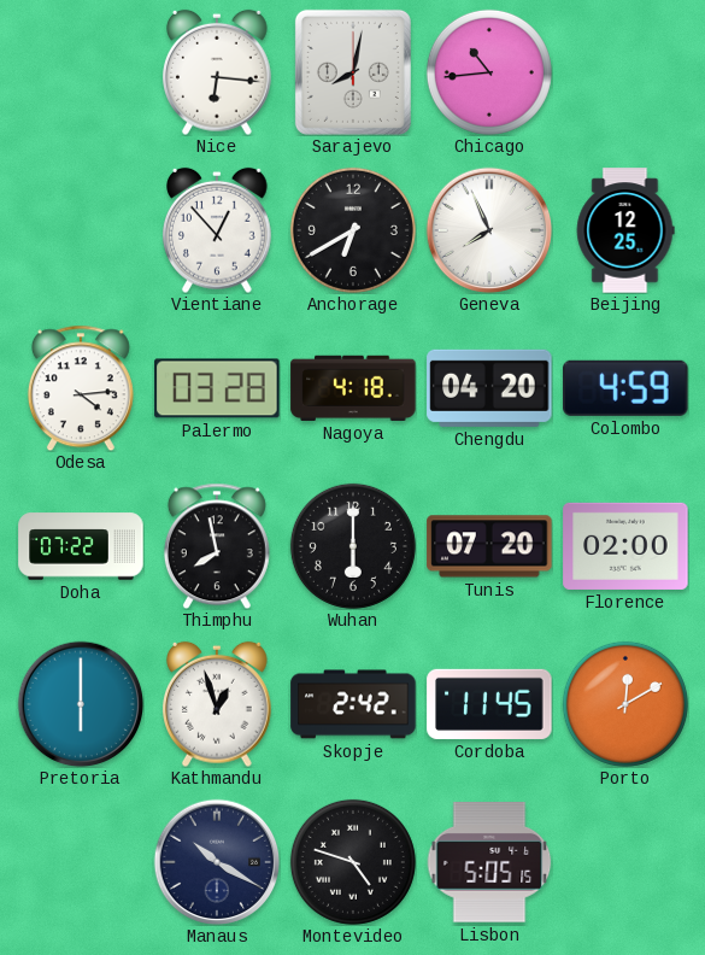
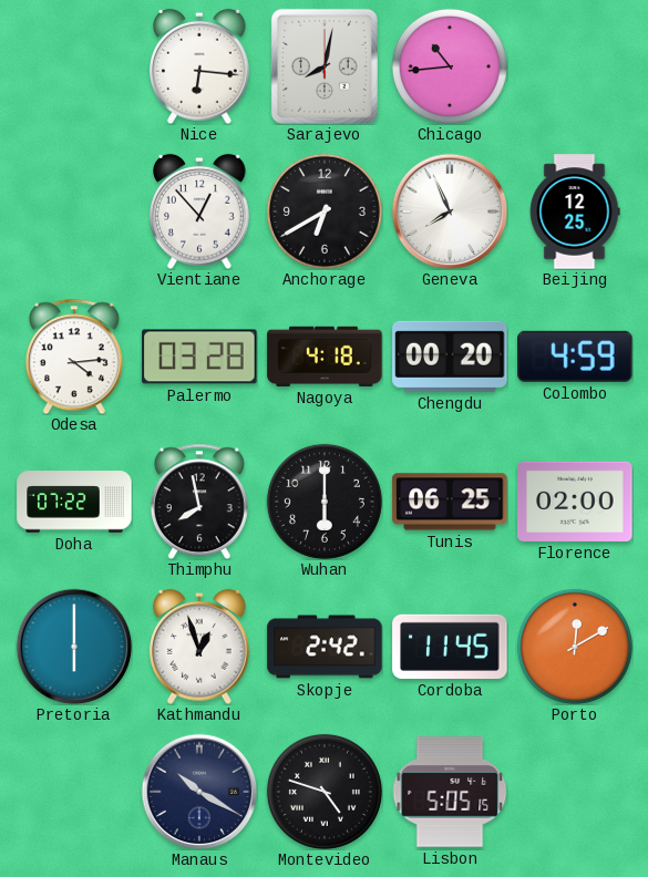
Chengdu: 04:20 -> 00:20
Tunis: 07:20 -> 06:25
